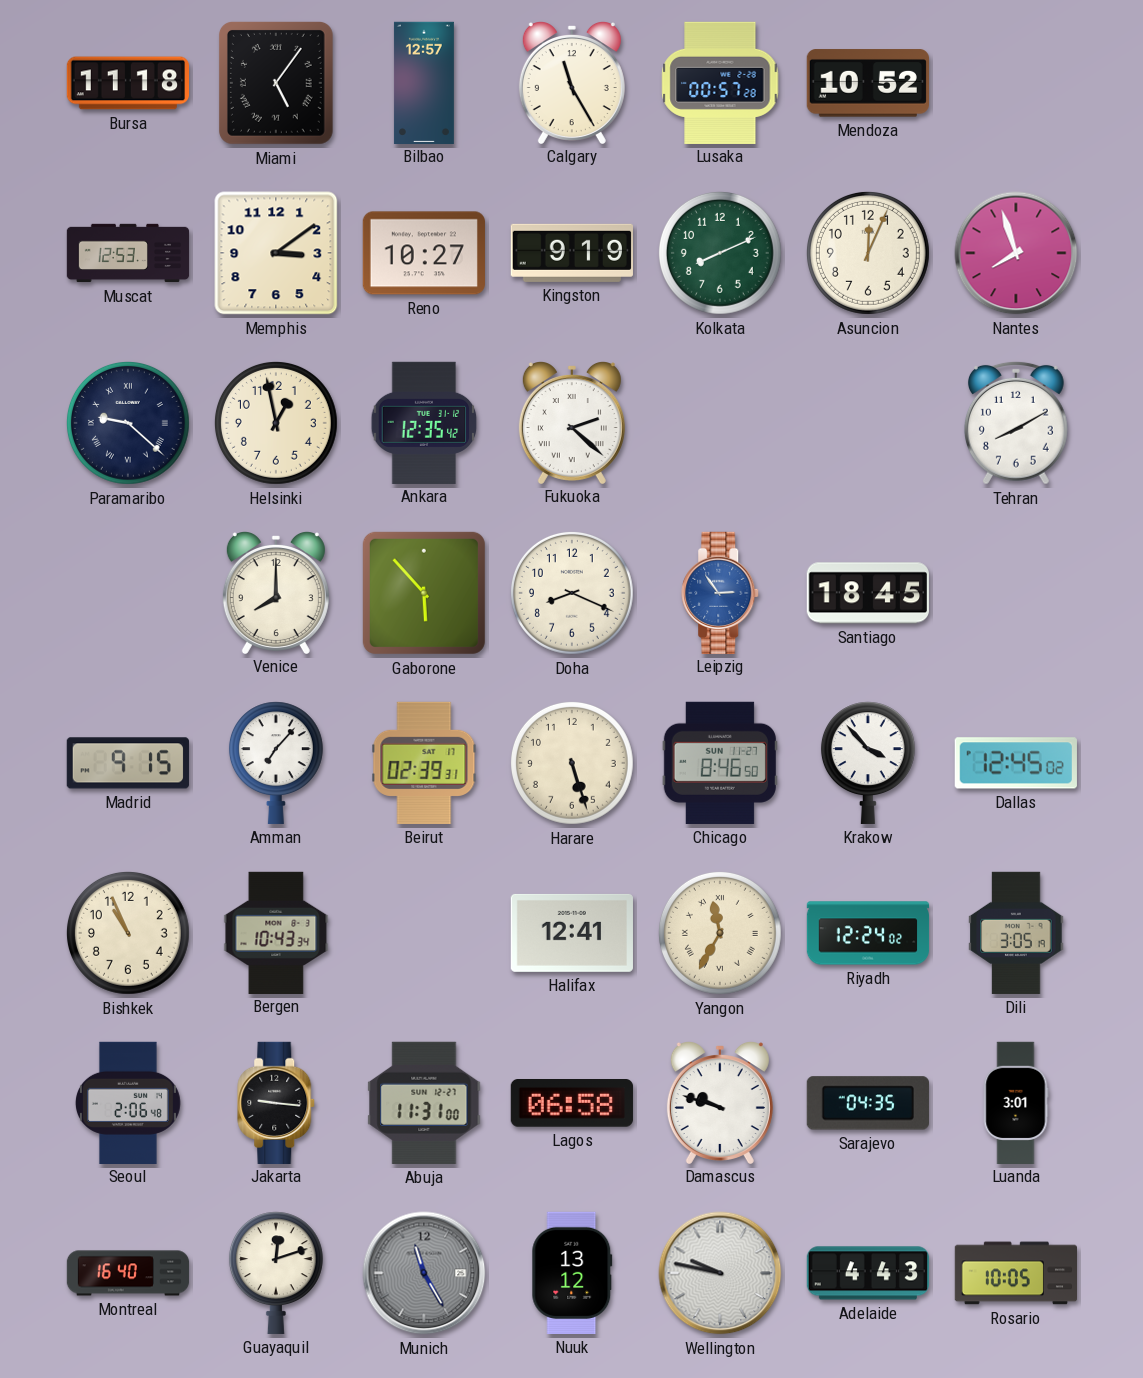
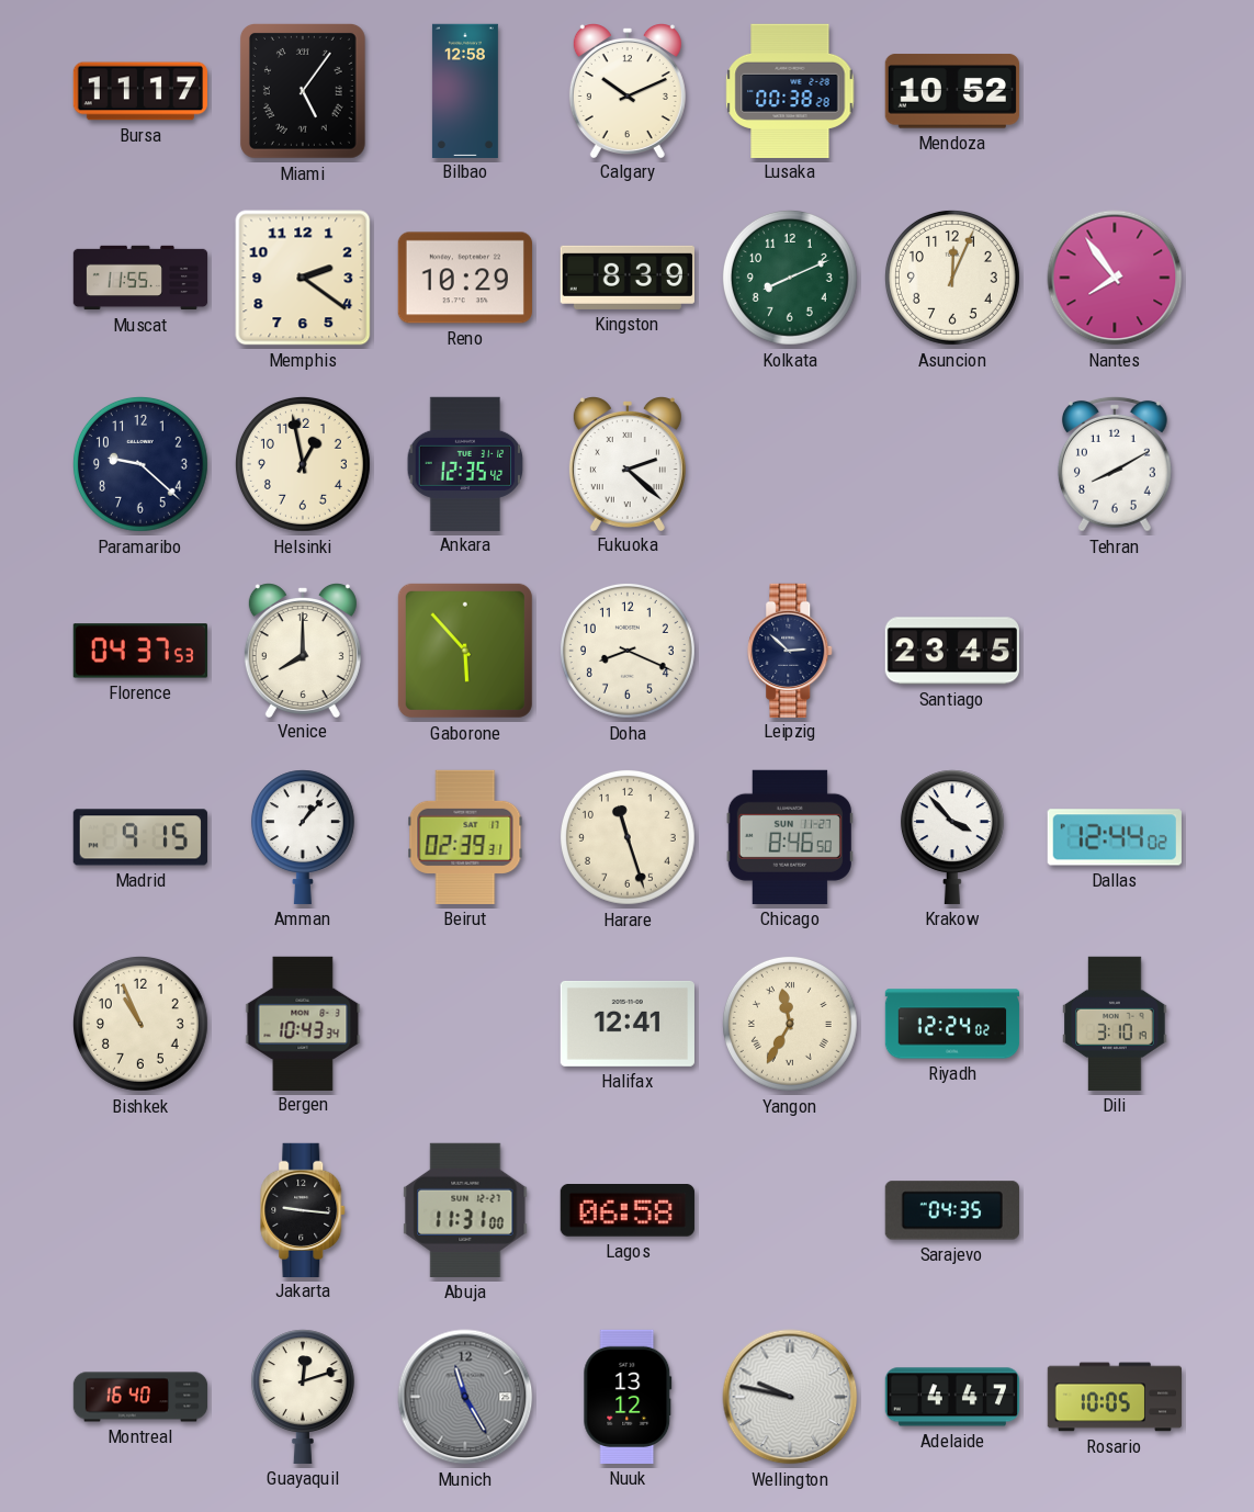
Bursa: 11:18 -> 11:17
Bilbao: 12:57 -> 12:58
Calgary: 11:25 -> 10:11
Lusaka: 00:57 -> 00:38
Muscat: 12:53 -> 11:55
Memphis: 3:09 -> 2:21
Reno: 10:27 -> 10:29
Kingston: 9:19 -> 8:39
Nantes: 7:57 -> 7:54
Paramaribo numerals: Roman -> Arabic
Florence: none -> 04:37
Leipzig: 2:54 -> 2:52
Leipzig dial: blue -> navy
Santiago: 18:45 -> 23:45
Amman: 7:07 -> 1:07
Harare: 5:27 -> 11:27
Dallas: 12:45 -> 12:44
Dili: 3:05 -> 3:10
Seoul: 2:06 -> none
Damascus: 9:48 -> none
Luanda: 3:01 -> none
Adelaide: 4:43 -> 4:47
